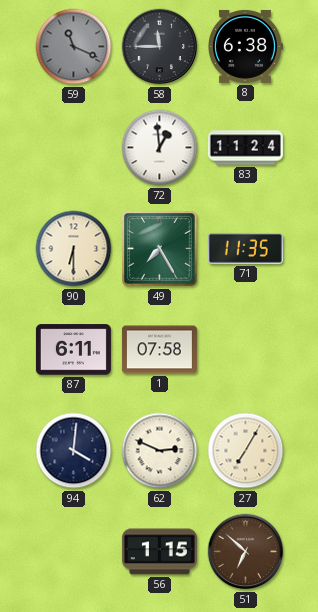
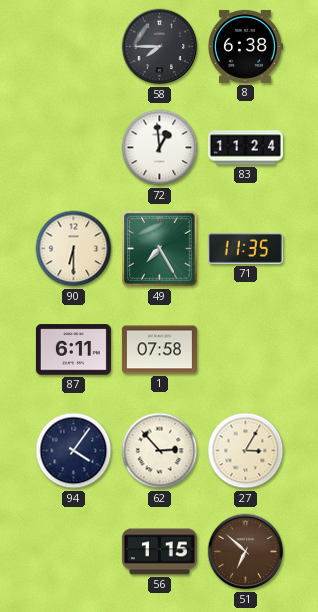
59: 11:19 -> none
58: 11:45 -> 7:45
94: 4:01 -> 4:06
62: 2:49 -> 2:53
27: 7:05 -> 3:05
